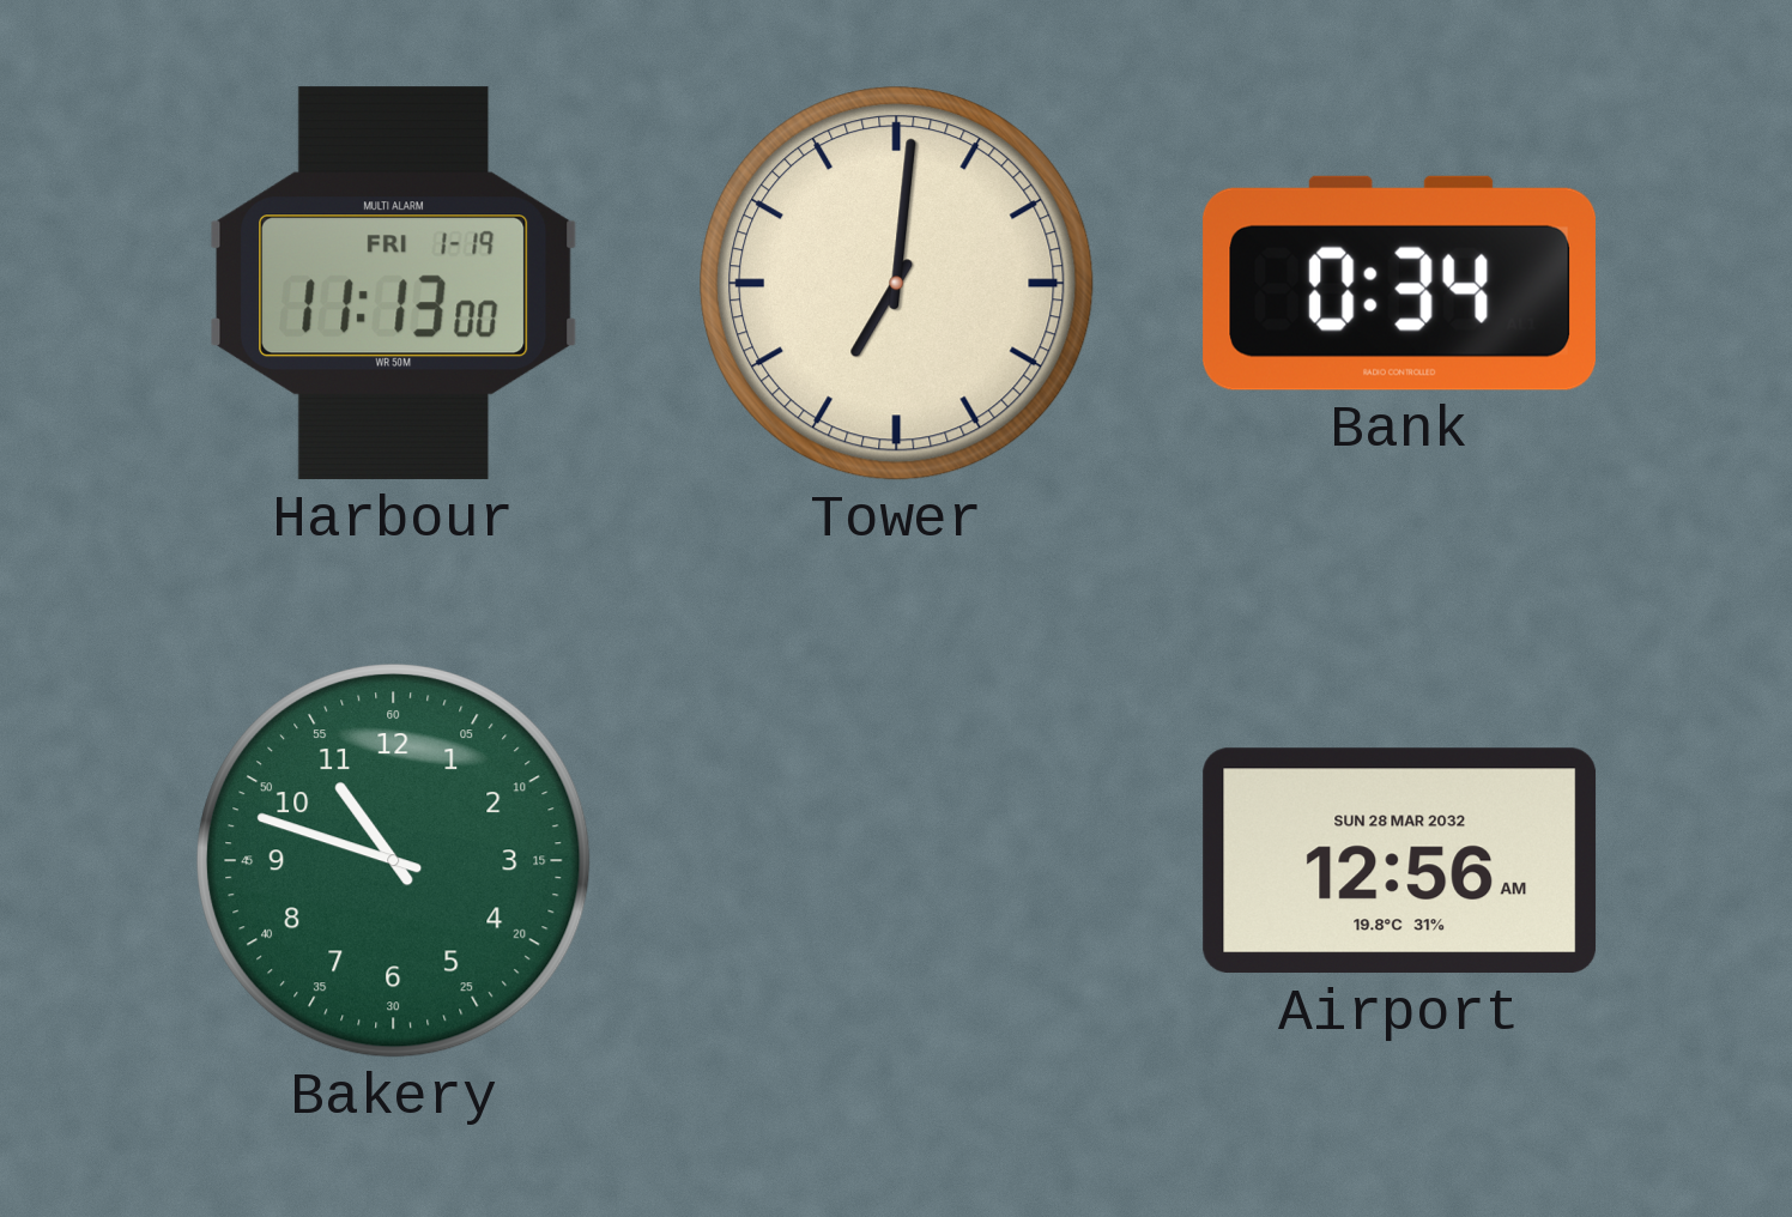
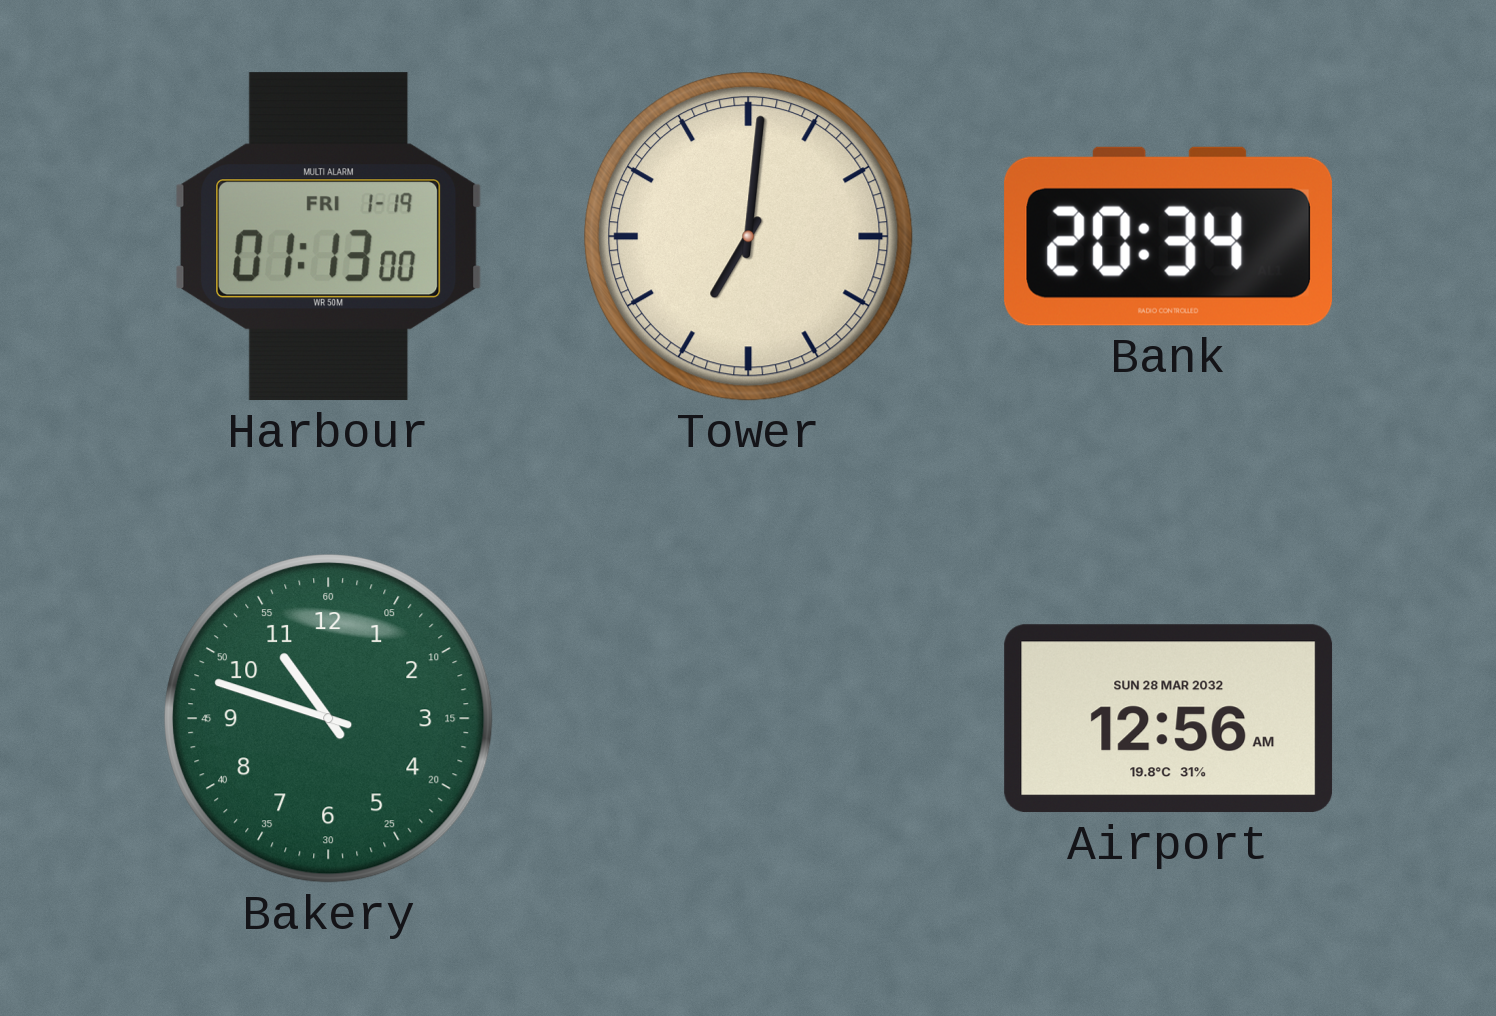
Harbour: 11:13 -> 01:13
Bank: 0:34 -> 20:34
